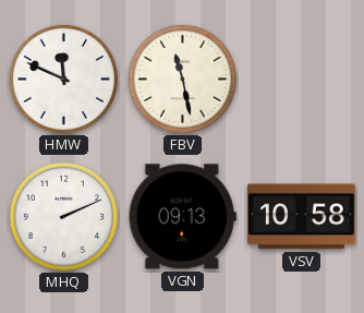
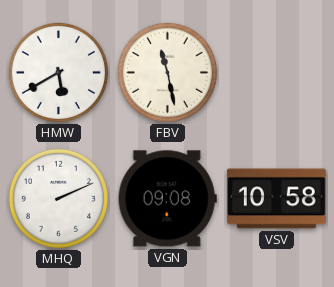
HMW: 11:49 -> 5:40
VGN: 09:13 -> 09:08
